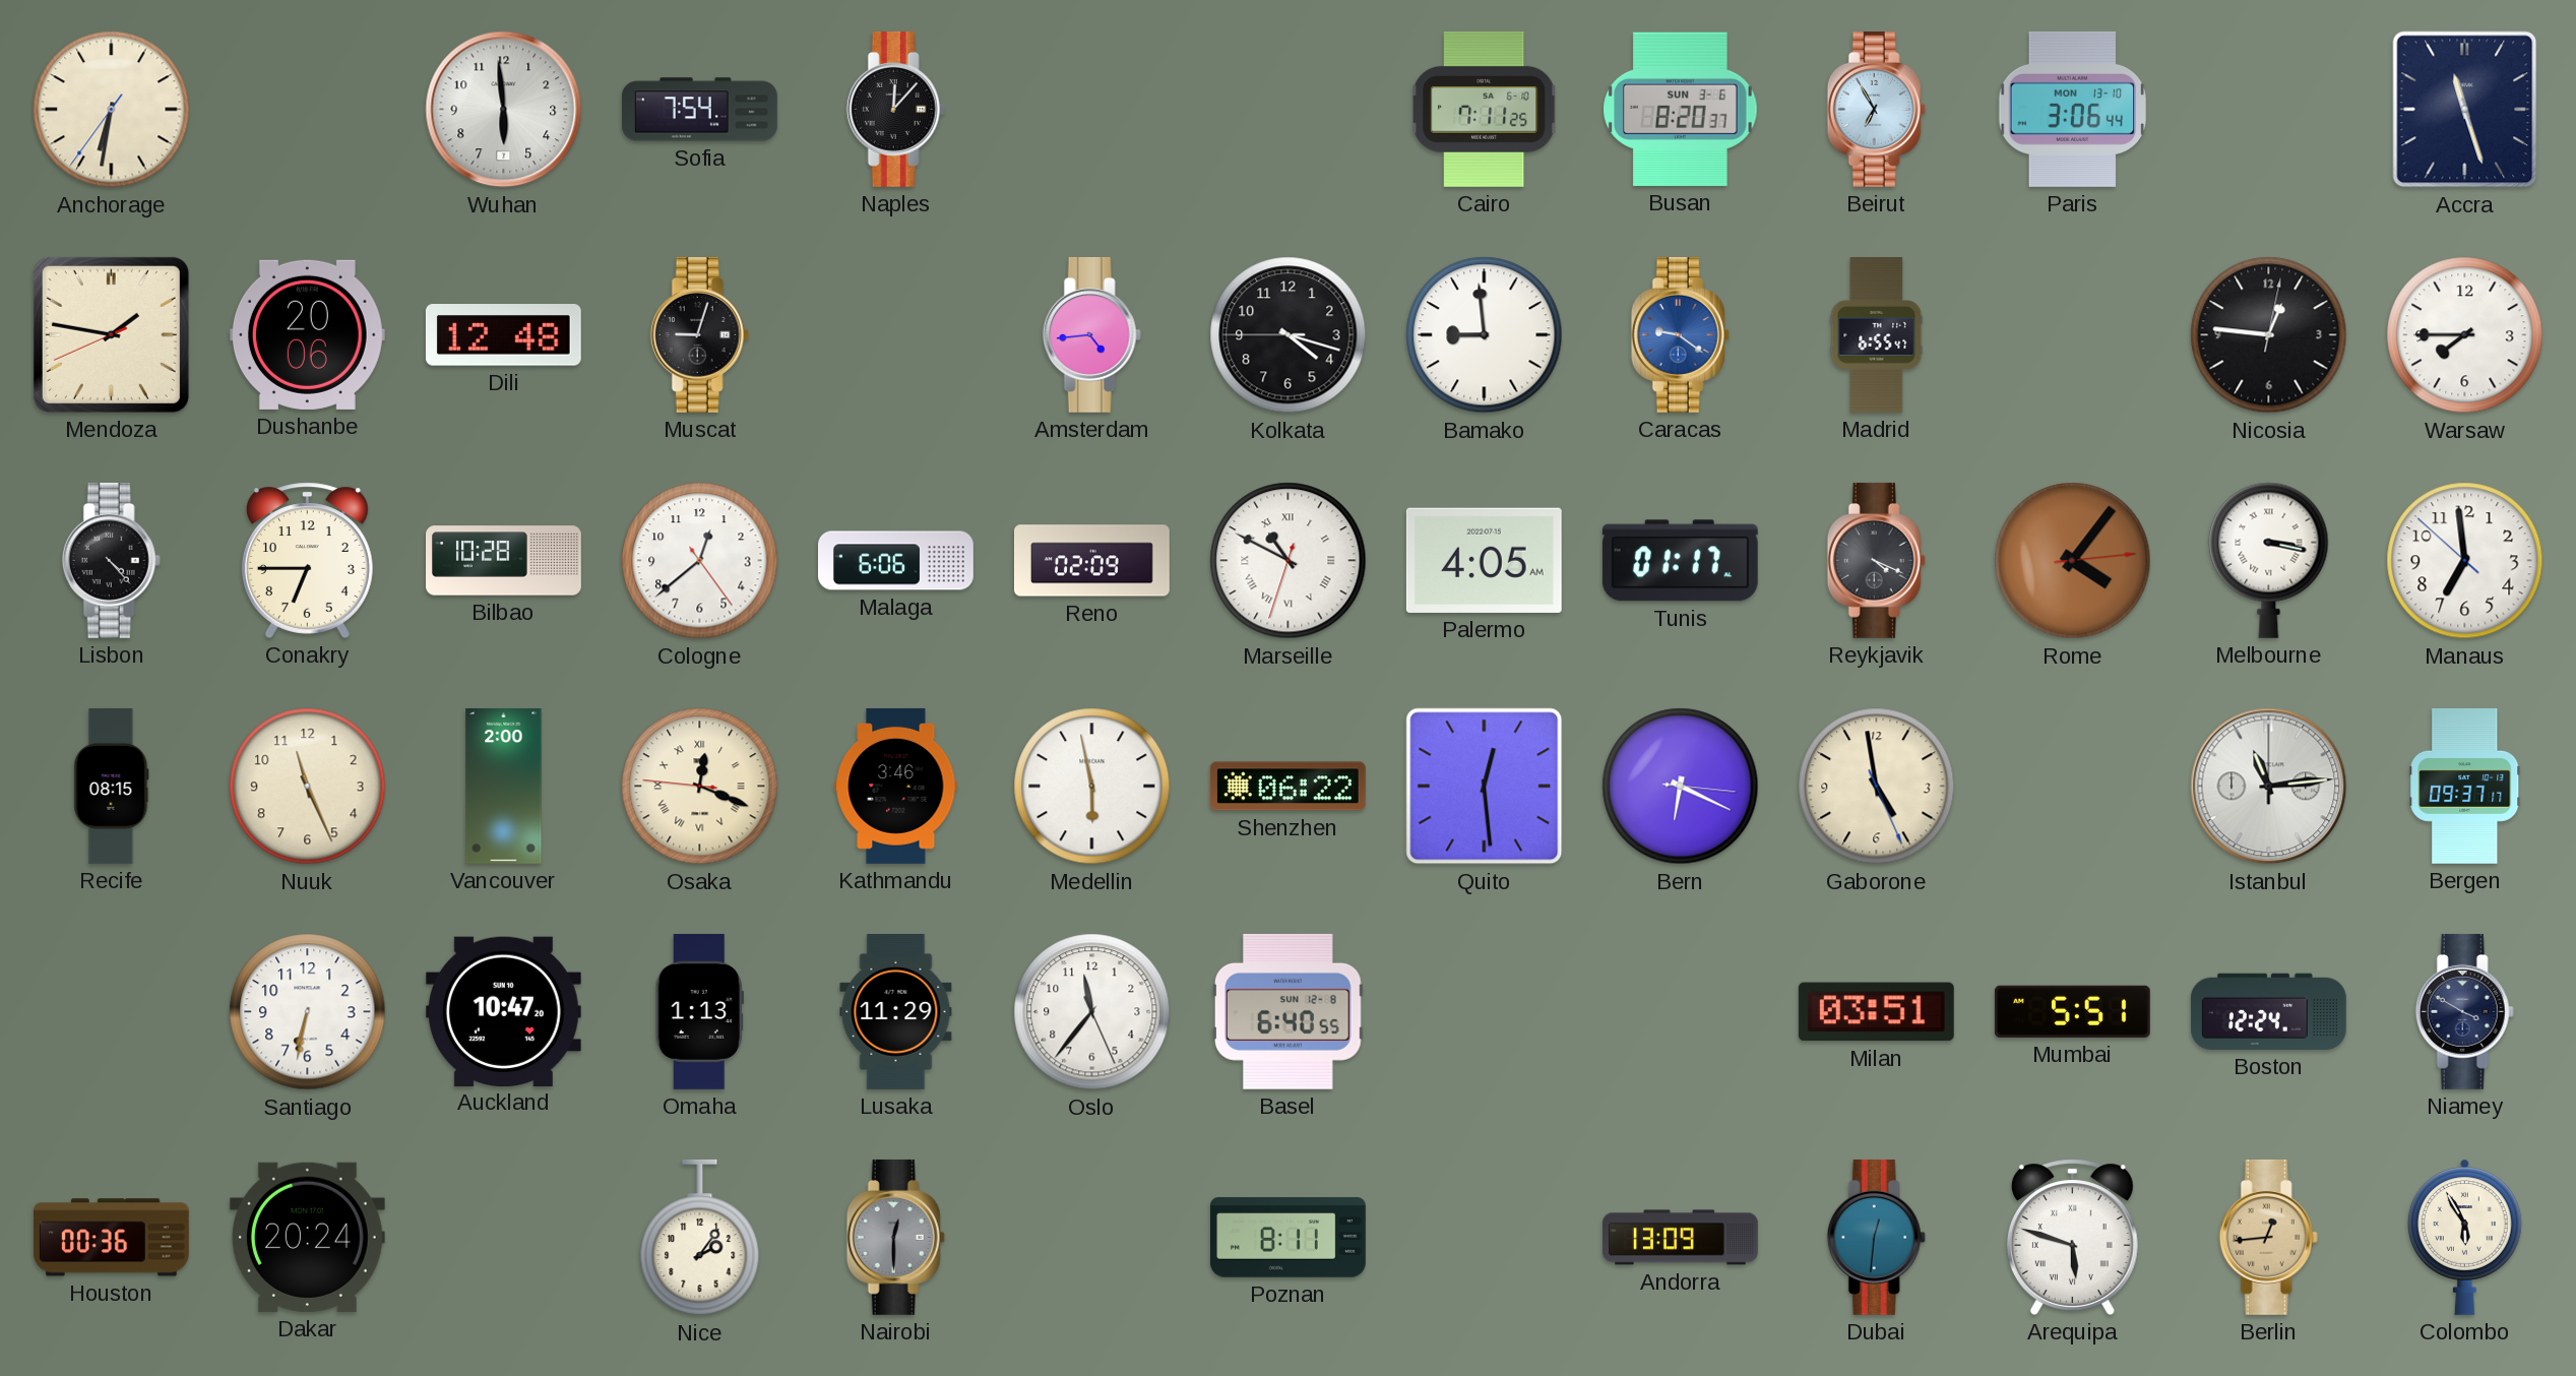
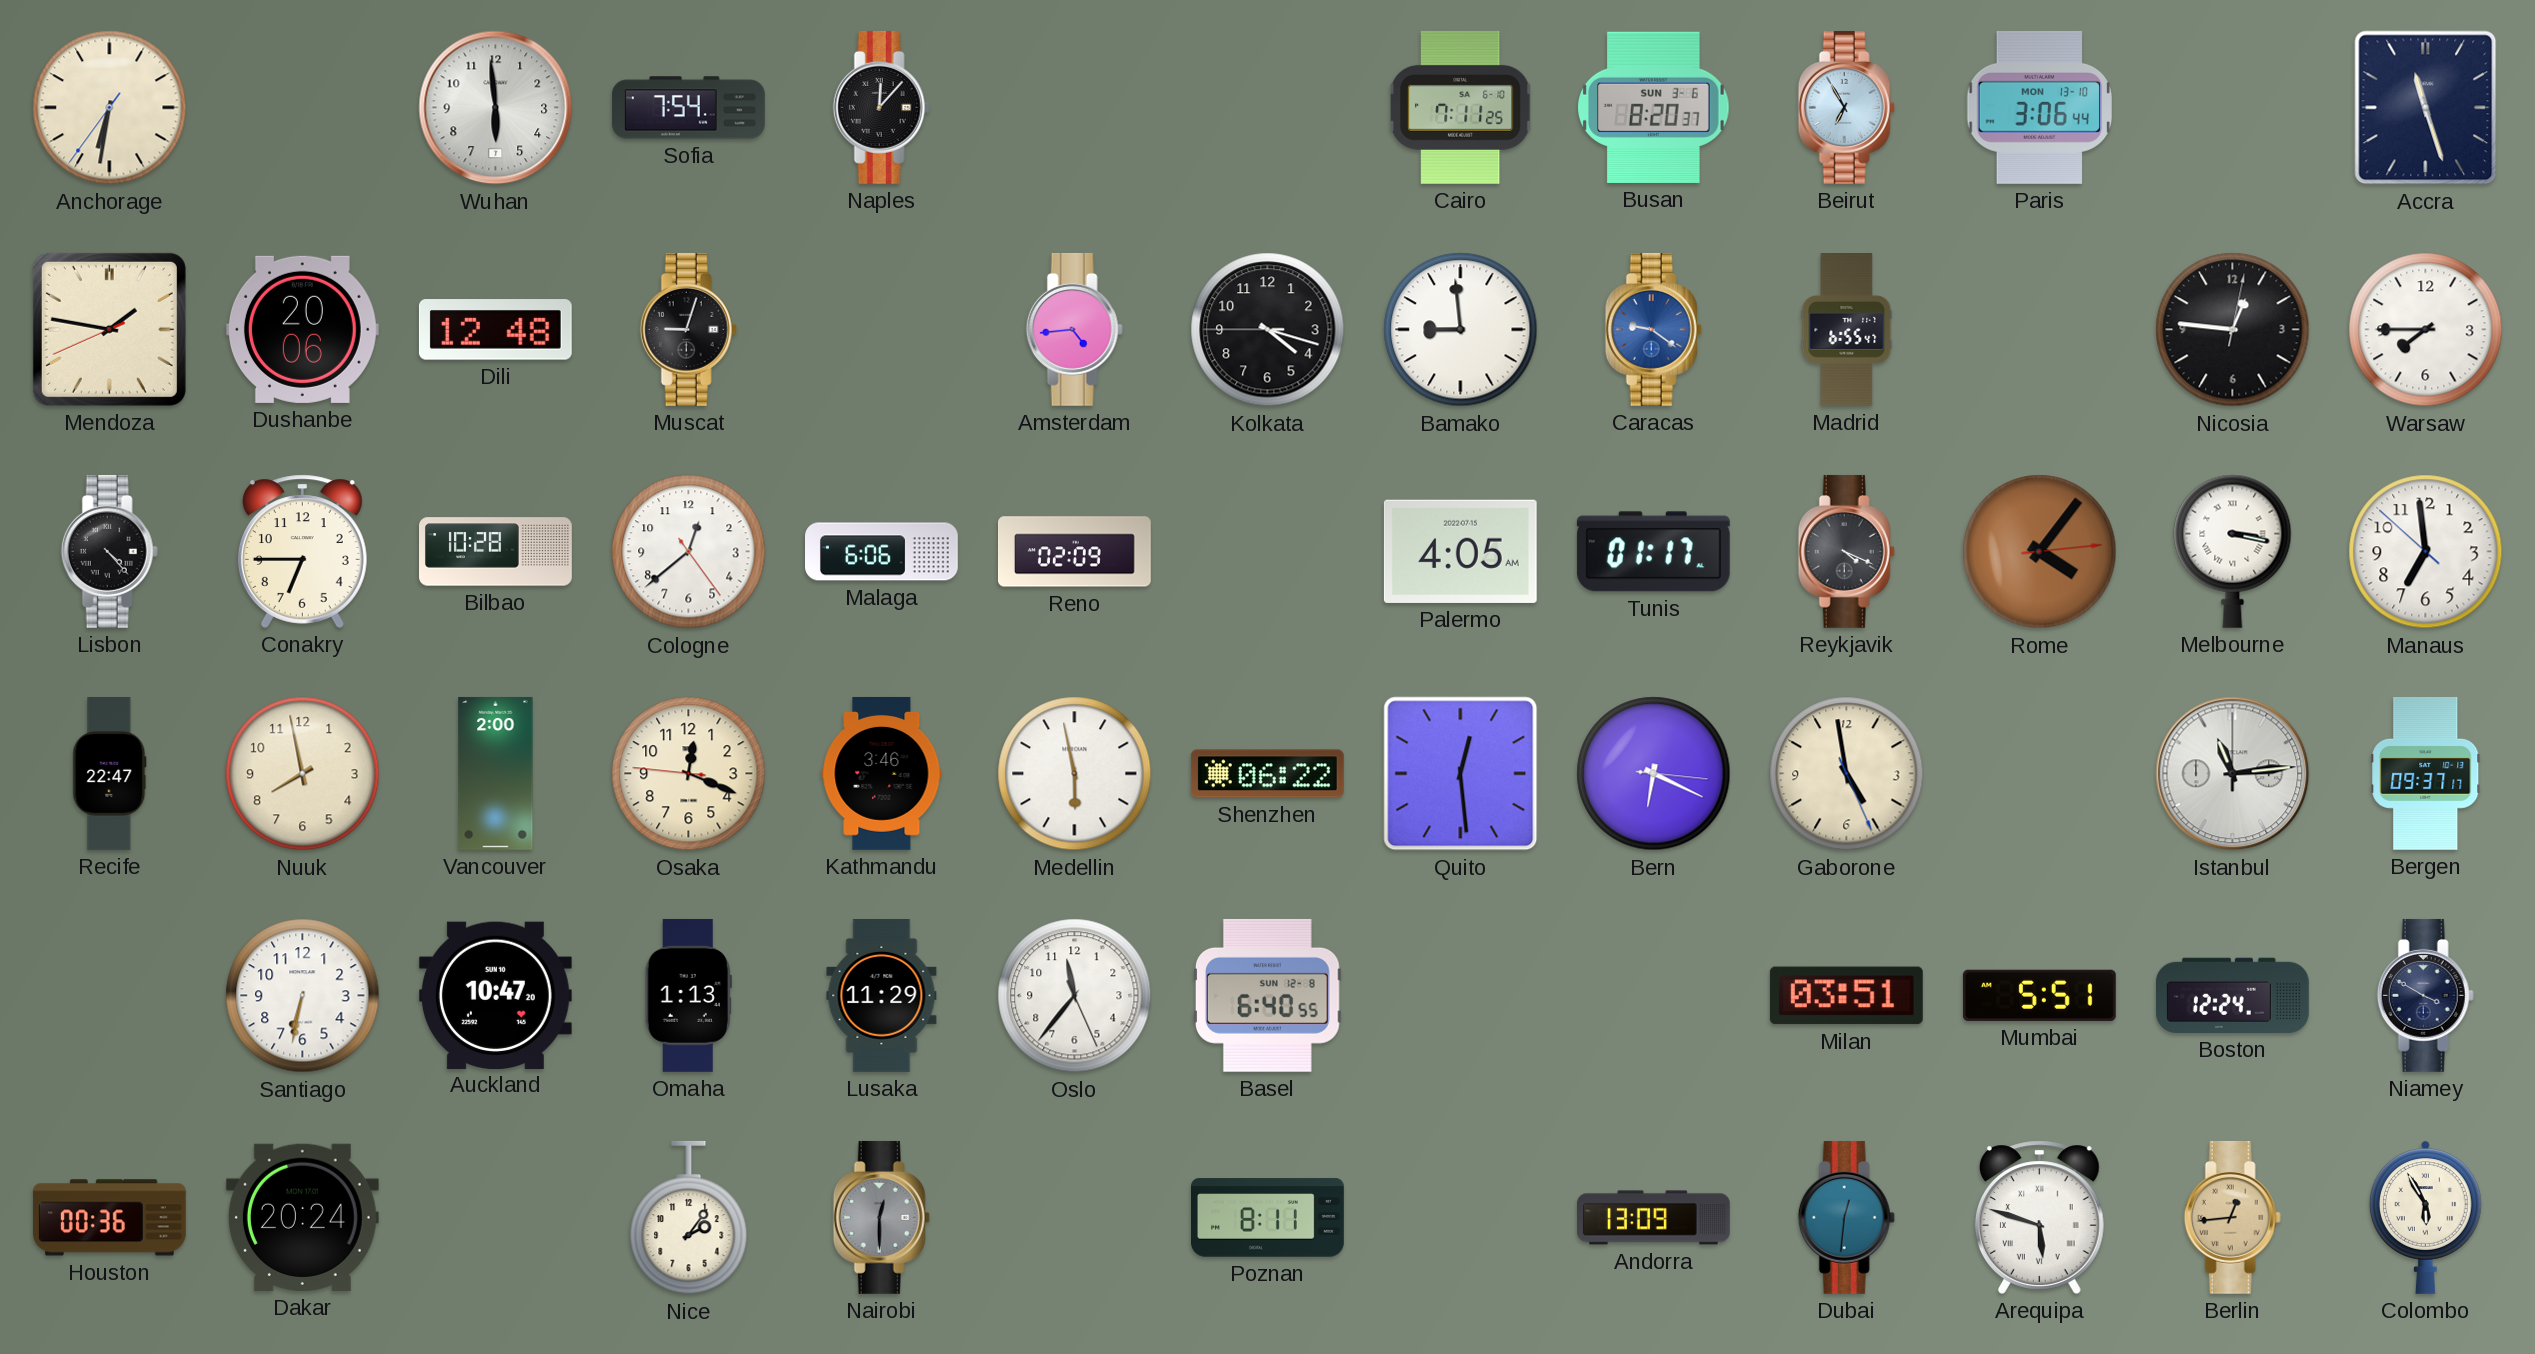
Marseille: 10:49 -> none
Recife: 08:15 -> 22:47
Nuuk: 11:26 -> 7:58
Osaka numerals: Roman -> Arabic
